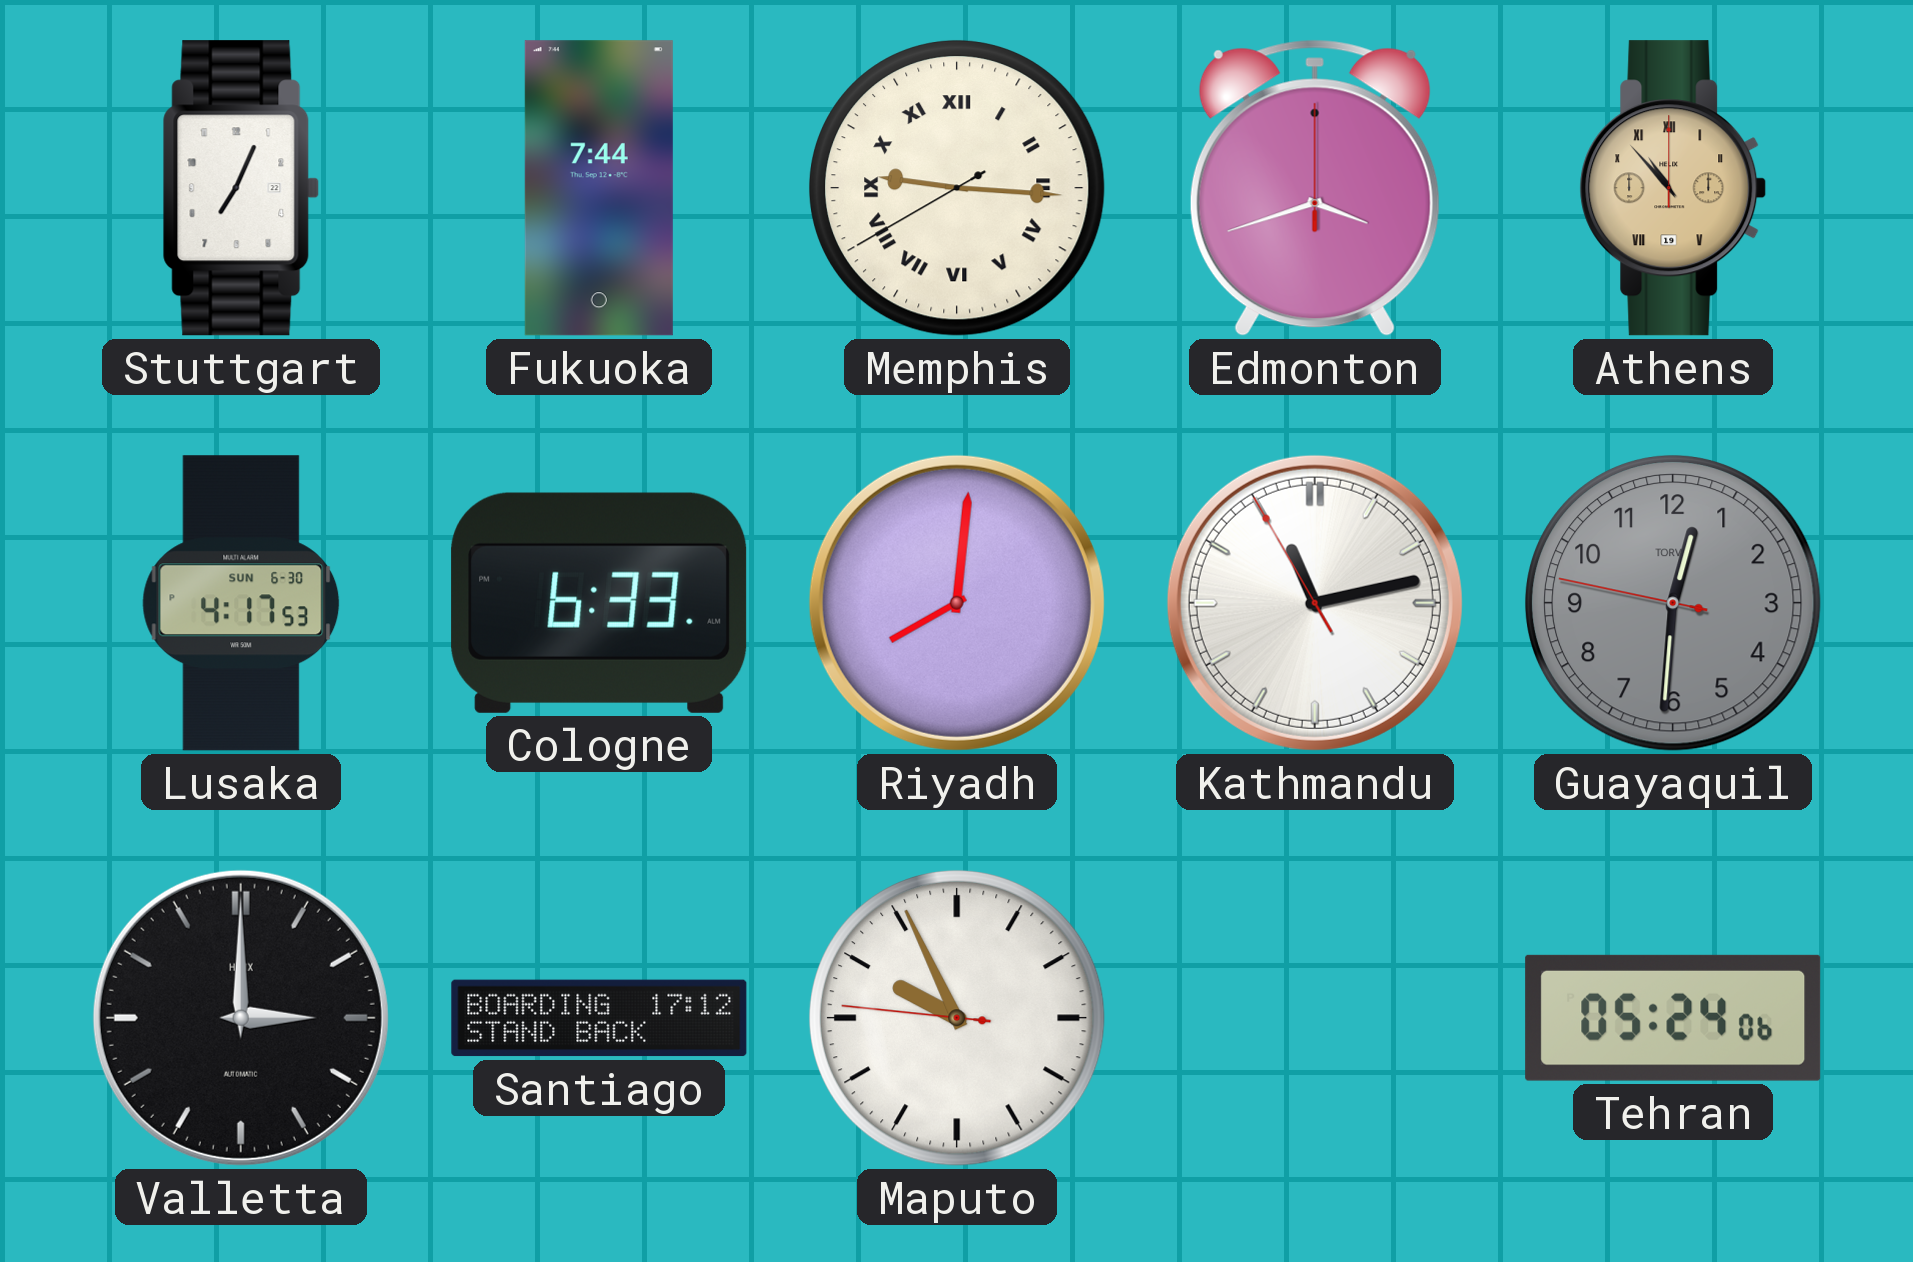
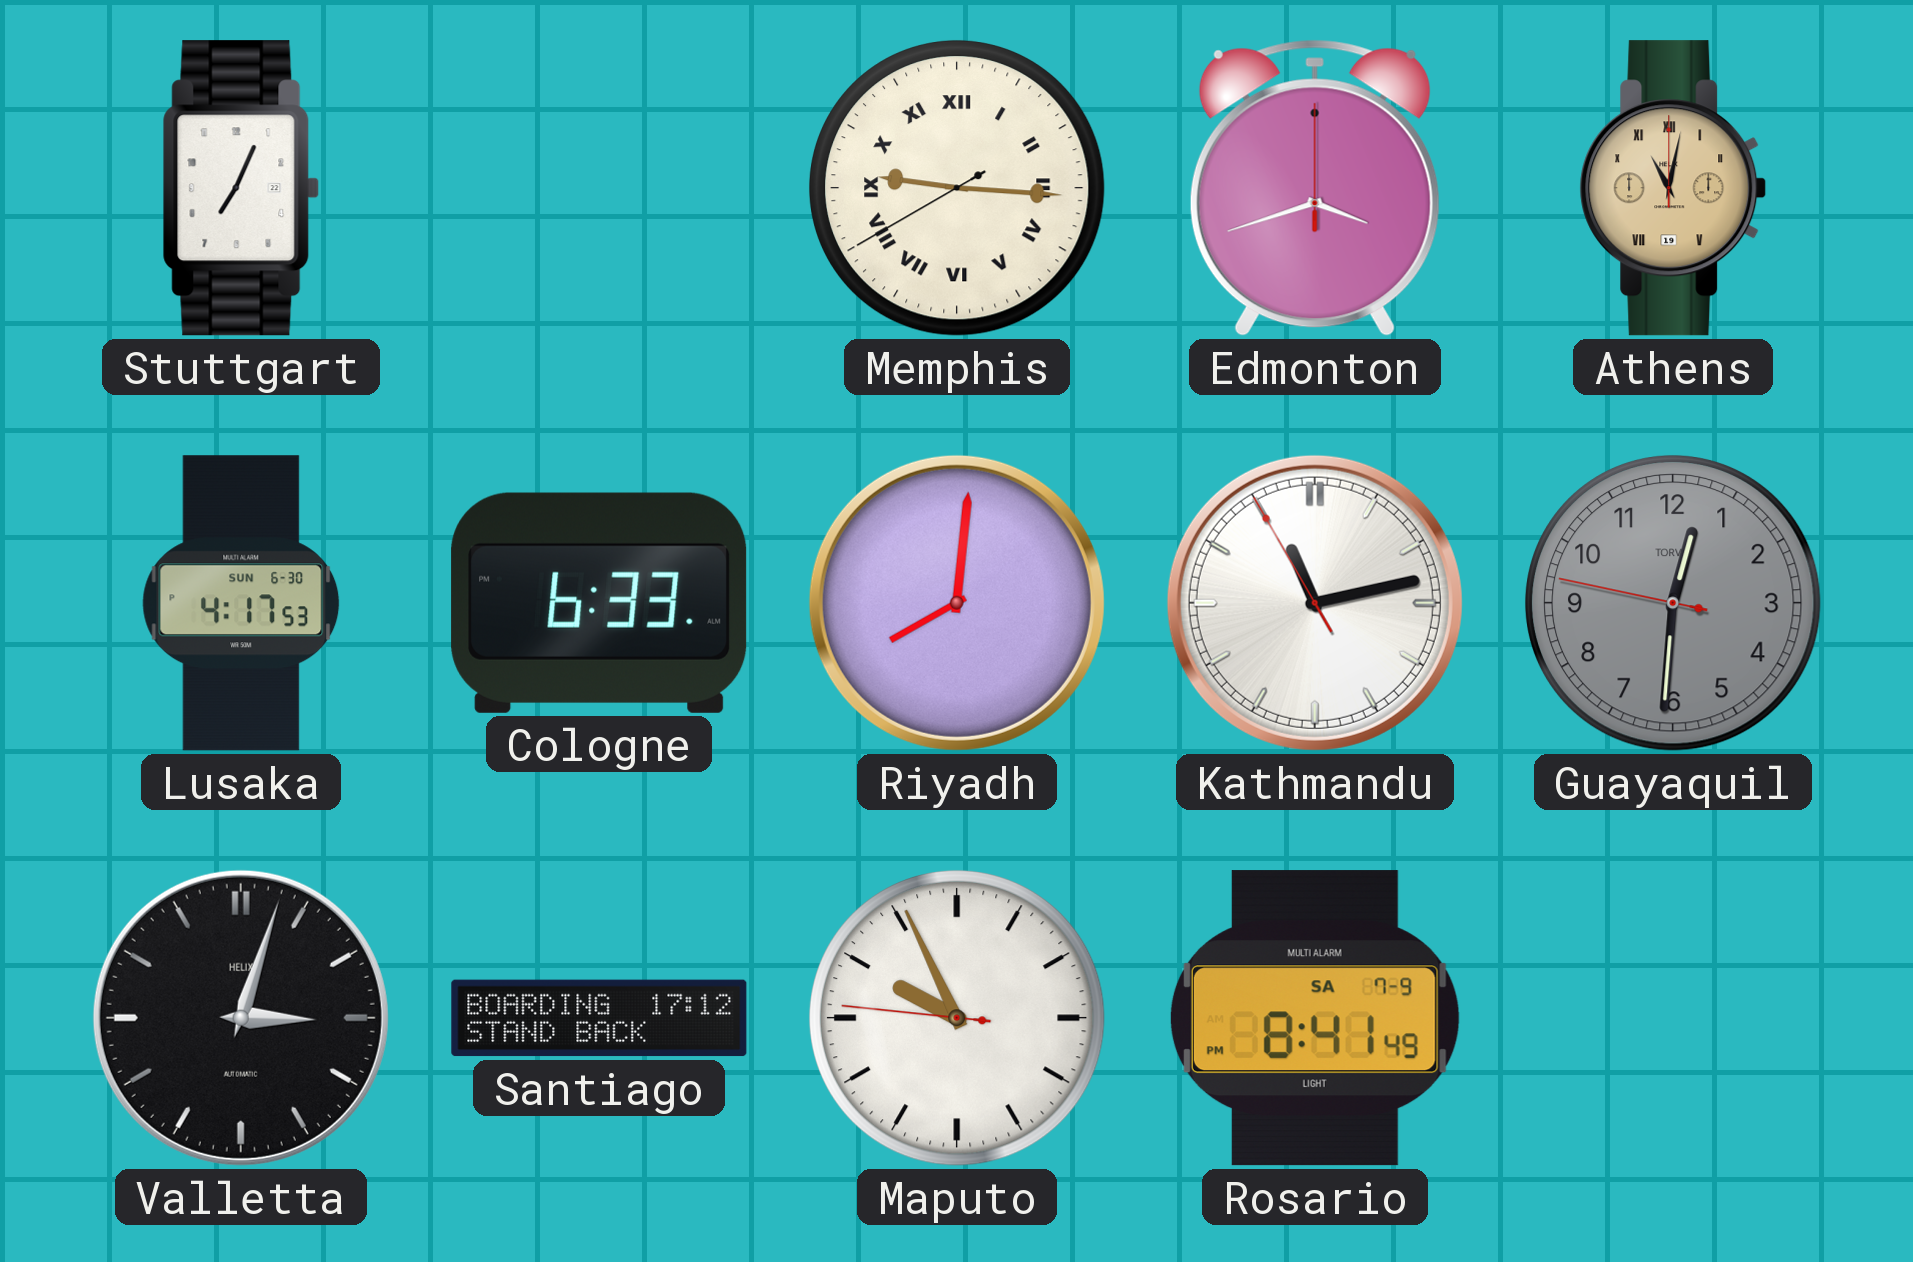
Fukuoka: 7:44 -> none
Athens: 10:53 -> 11:02
Valletta: 3:00 -> 3:03
Rosario: none -> 8:41
Tehran: 05:24 -> none
